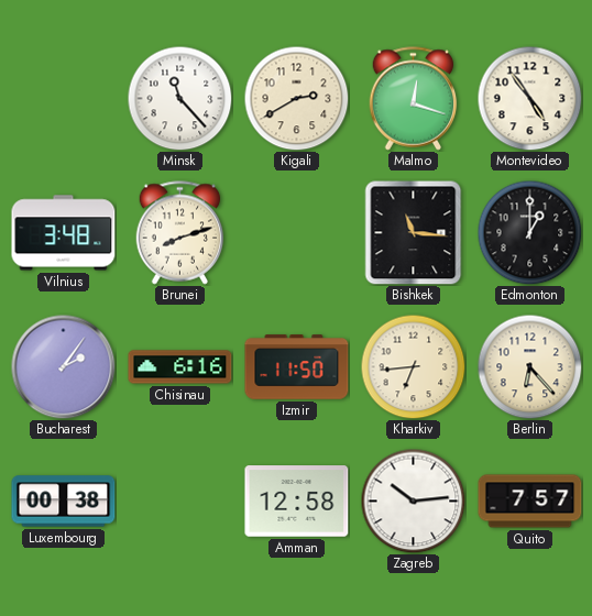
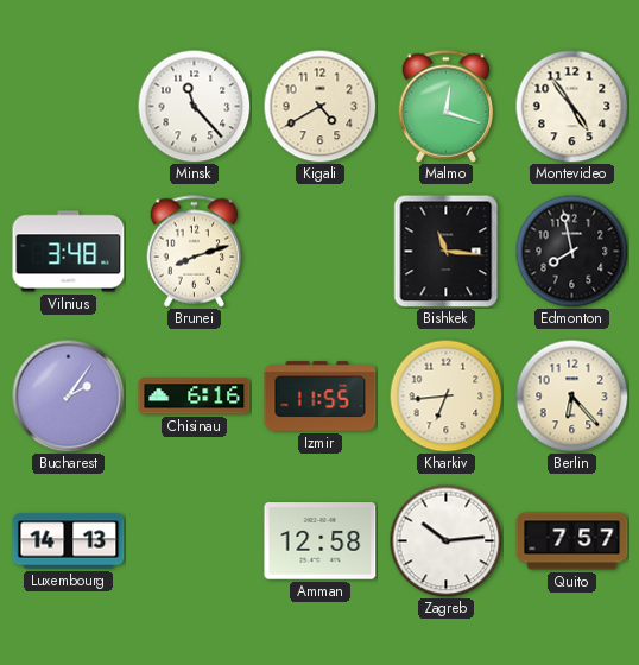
Kigali: 2:40 -> 4:40
Edmonton: 1:00 -> 7:58
Izmir: 11:50 -> 11:55
Luxembourg: 00:38 -> 14:13
